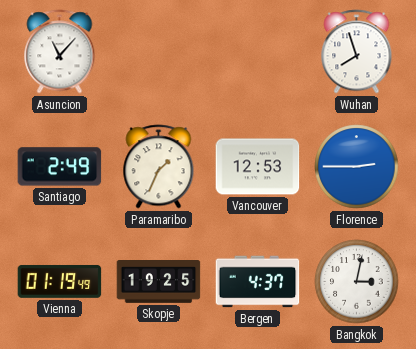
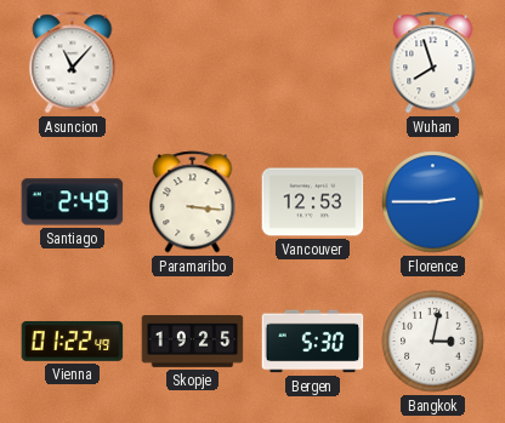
Paramaribo: 1:34 -> 3:16
Vienna: 01:19 -> 01:22
Bergen: 4:37 -> 5:30
